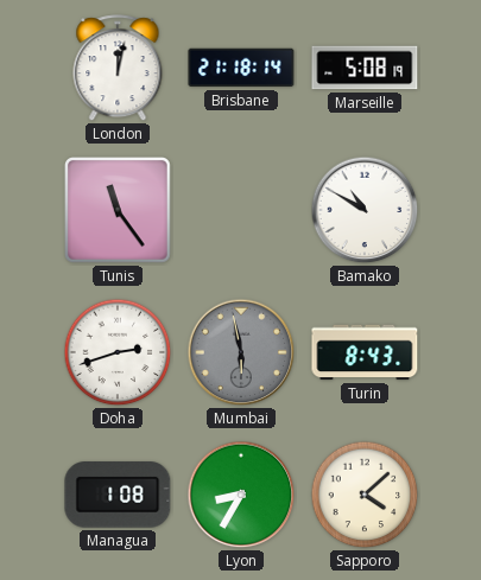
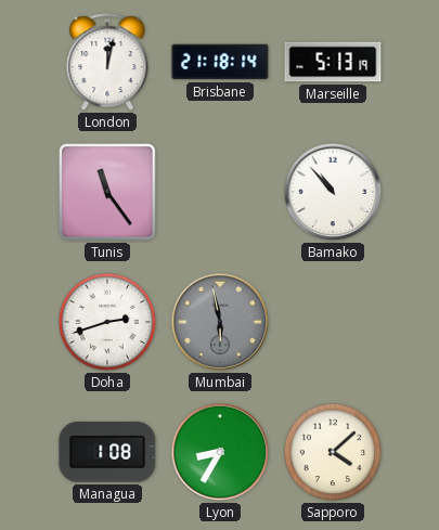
Marseille: 5:08 -> 5:13
Bamako: 10:50 -> 10:53
Turin: 8:43 -> none
